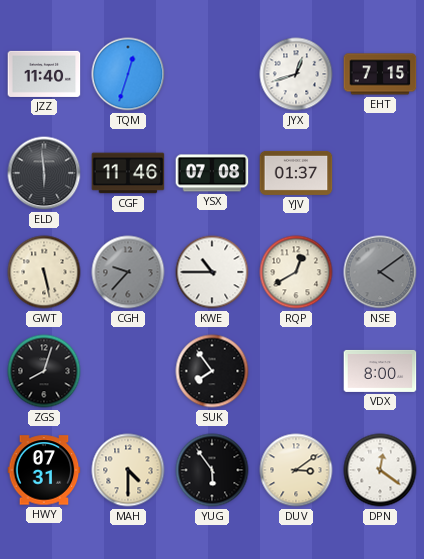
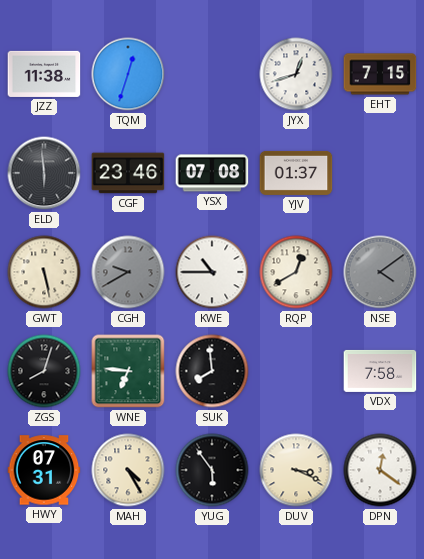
JZZ: 11:40 -> 11:38
CGF: 11:46 -> 23:46
CGH: 9:37 -> 9:40
WNE: none -> 6:46
SUK: 7:54 -> 7:59
VDX: 8:00 -> 7:58
MAH: 4:30 -> 4:25
DUV: 3:09 -> 3:19
